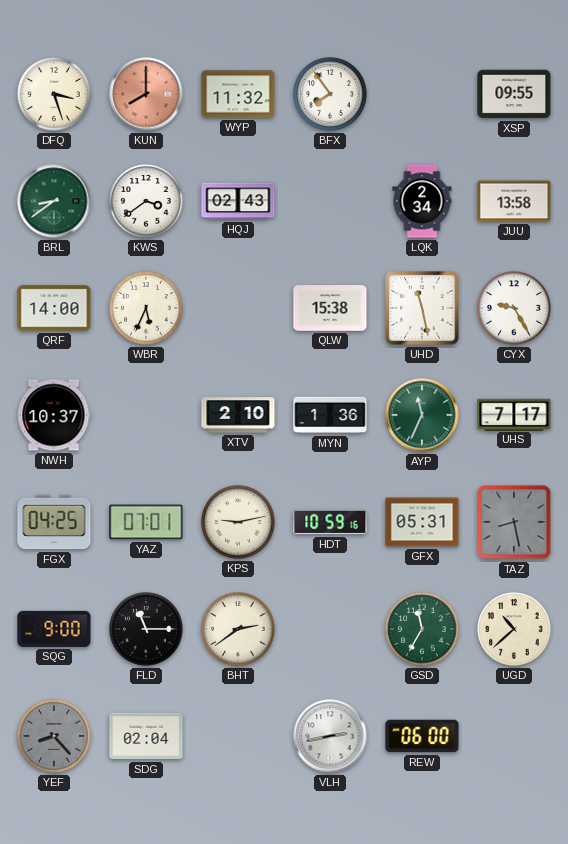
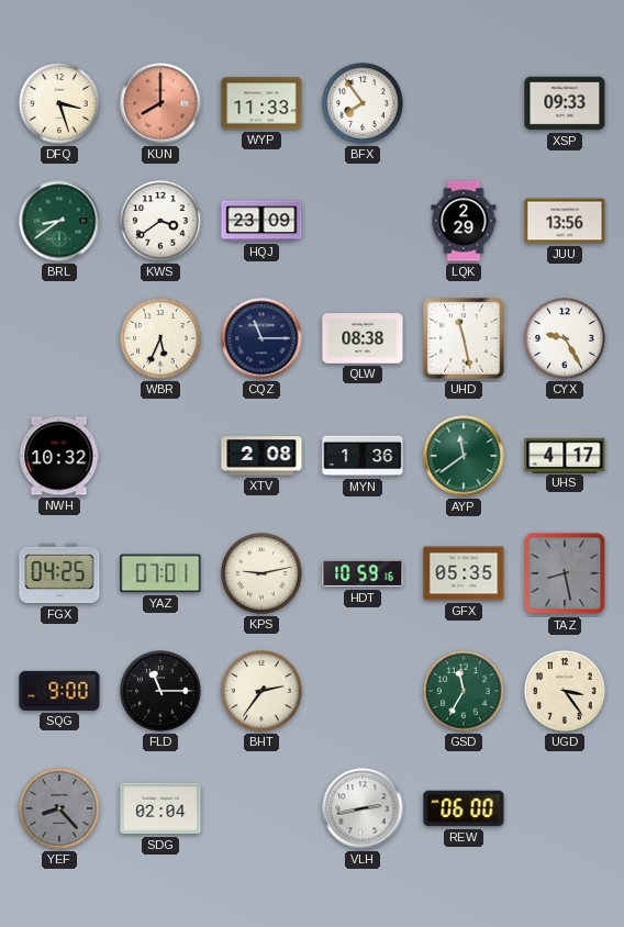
WYP: 11:32 -> 11:33
XSP: 09:55 -> 09:33
HQJ: 02:43 -> 23:09
LQK: 2:34 -> 2:29
JUU: 13:58 -> 13:56
QRF: 14:00 -> none
CQZ: none -> 11:15
QLW: 15:38 -> 08:38
NWH: 10:37 -> 10:32
XTV: 2:10 -> 2:08
AYP: 11:34 -> 11:39
UHS: 7:17 -> 4:17
GFX: 05:31 -> 05:35
BHT: 2:39 -> 2:36
UGD: 10:38 -> 3:24
